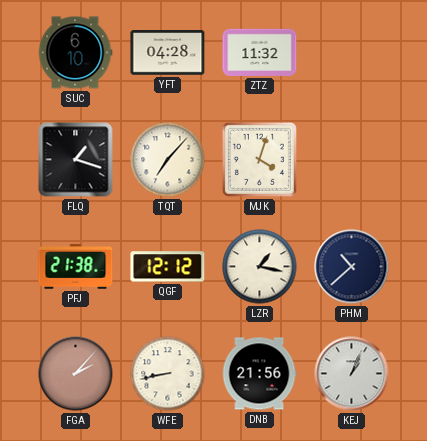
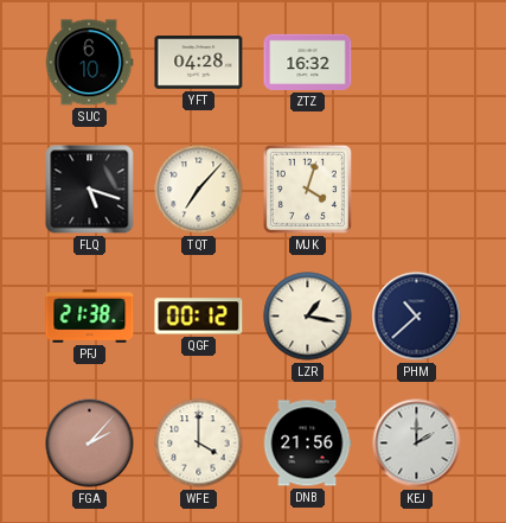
ZTZ: 11:32 -> 16:32
FLQ: 1:18 -> 5:18
QGF: 12:12 -> 00:12
WFE: 8:43 -> 4:00
KEJ: 1:04 -> 2:00
